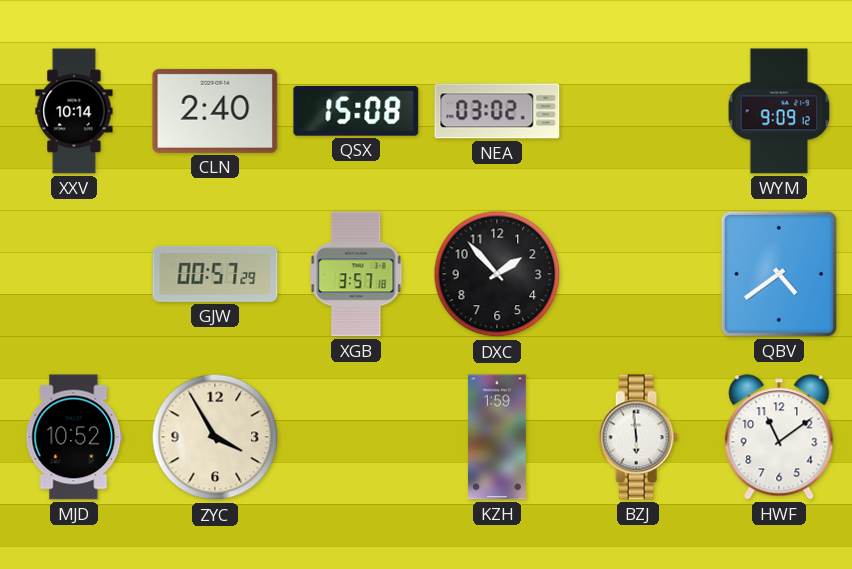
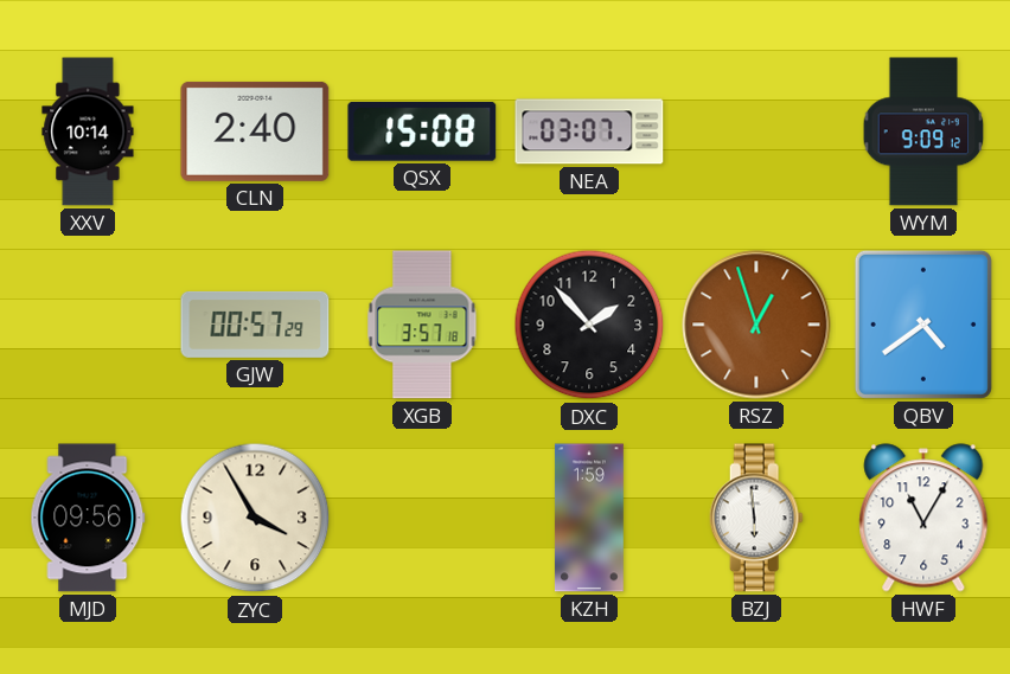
NEA: 03:02 -> 03:07
RSZ: none -> 12:57
MJD: 10:52 -> 09:56
HWF: 11:09 -> 11:05
